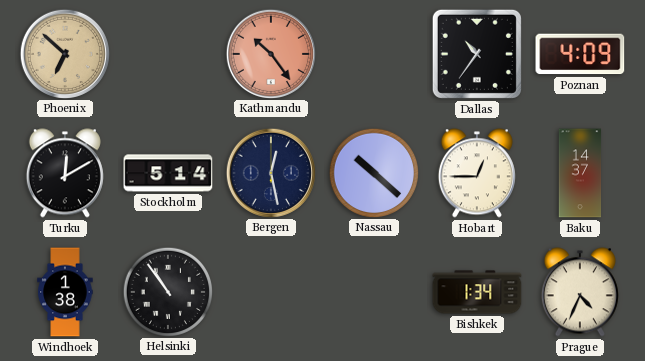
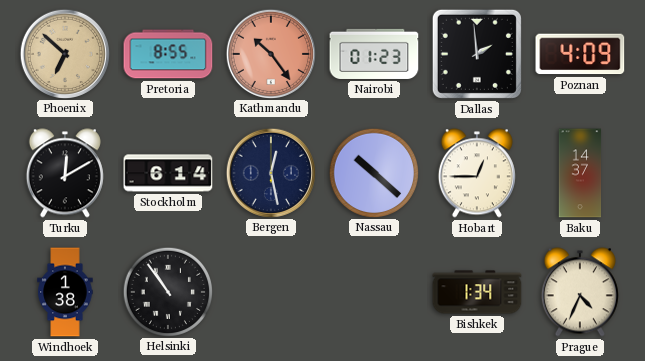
Pretoria: none -> 8:55
Nairobi: none -> 01:23
Dallas: 10:36 -> 1:59
Stockholm: 5:14 -> 6:14
